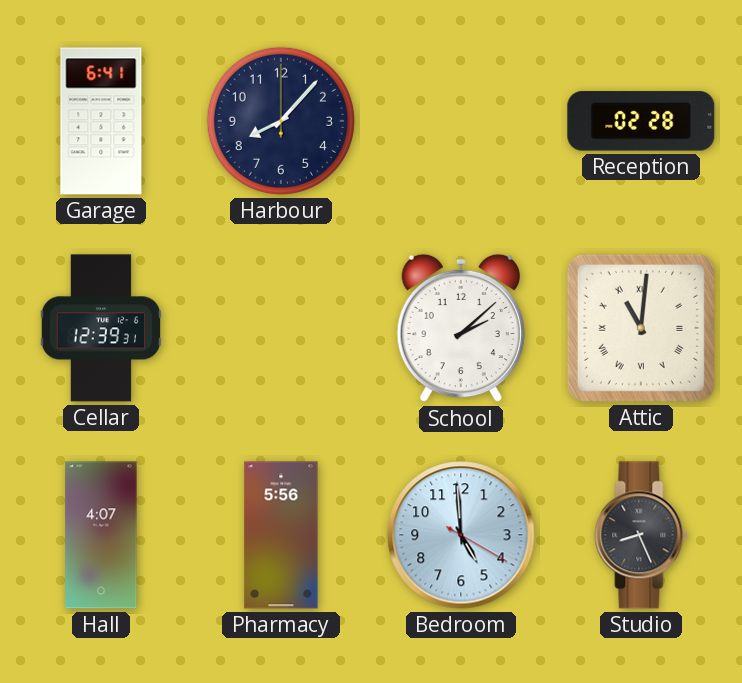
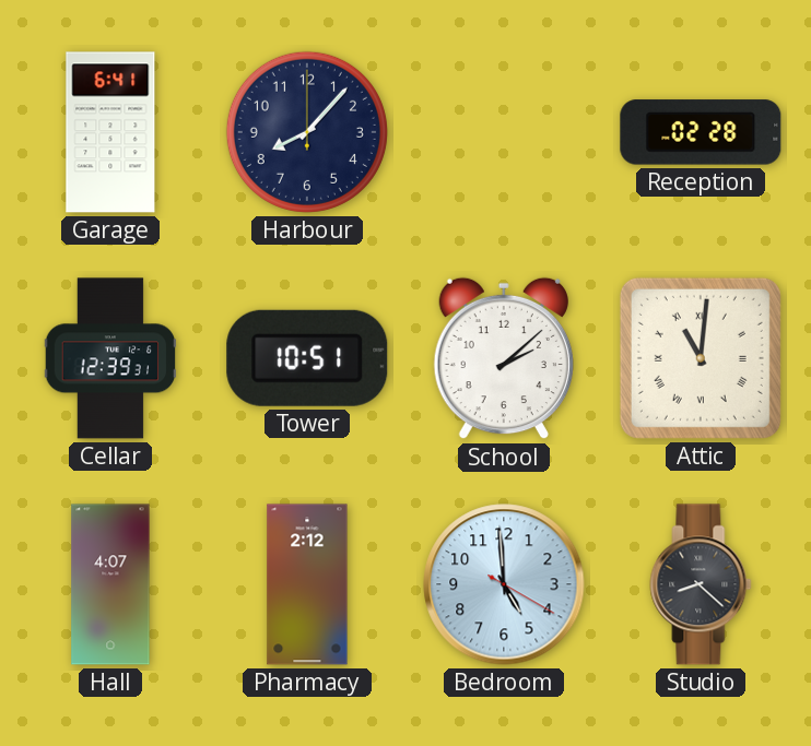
Tower: none -> 10:51
Pharmacy: 5:56 -> 2:12
Studio: 8:26 -> 8:22
